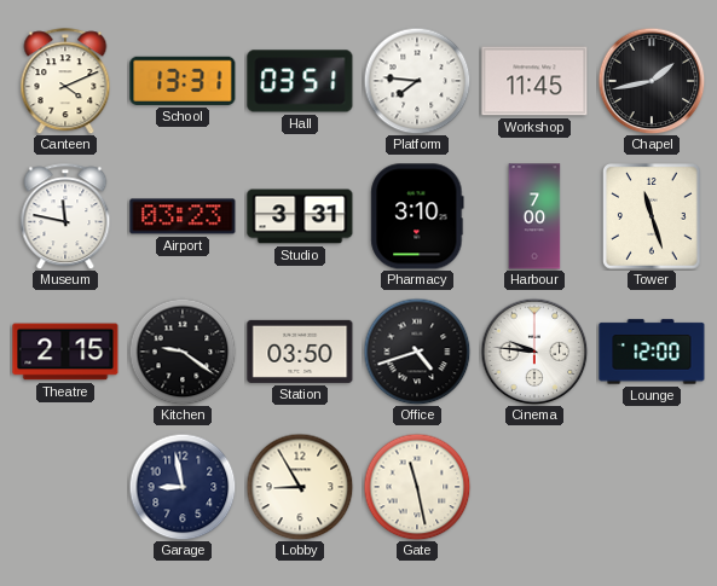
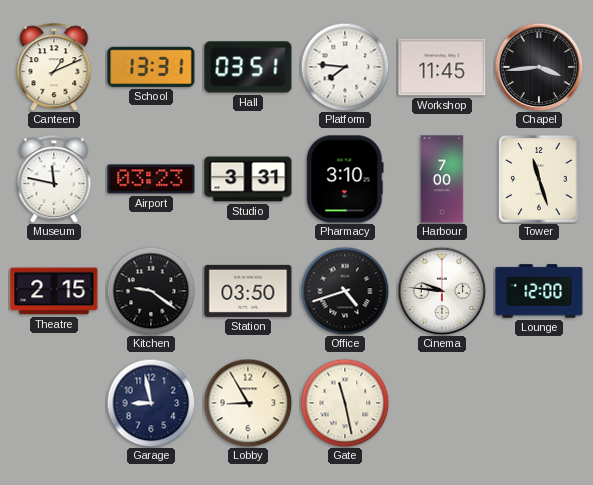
Canteen: 4:11 -> 1:11
Chapel: 1:43 -> 3:44
